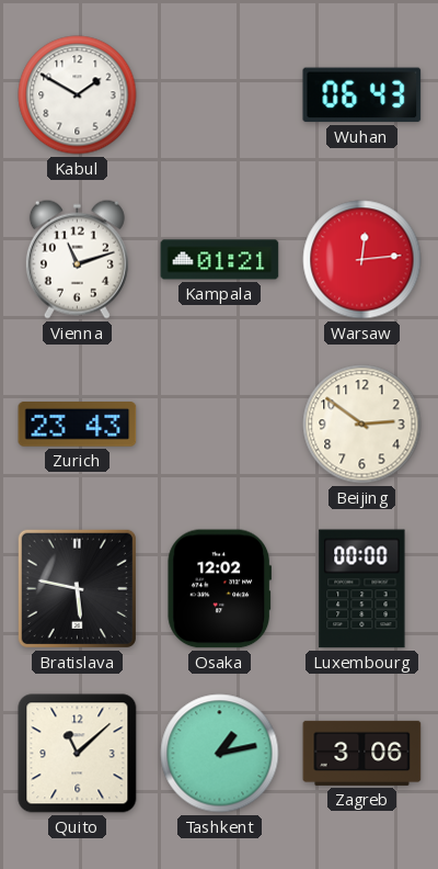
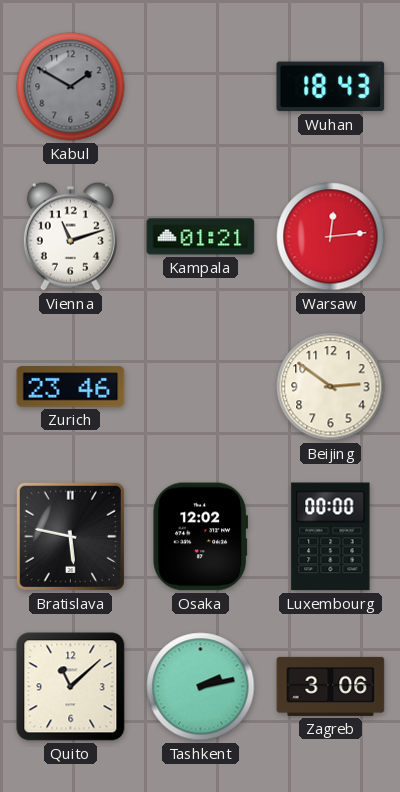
Kabul dial: white -> grey
Wuhan: 06:43 -> 18:43
Zurich: 23:43 -> 23:46
Tashkent: 1:13 -> 2:13
